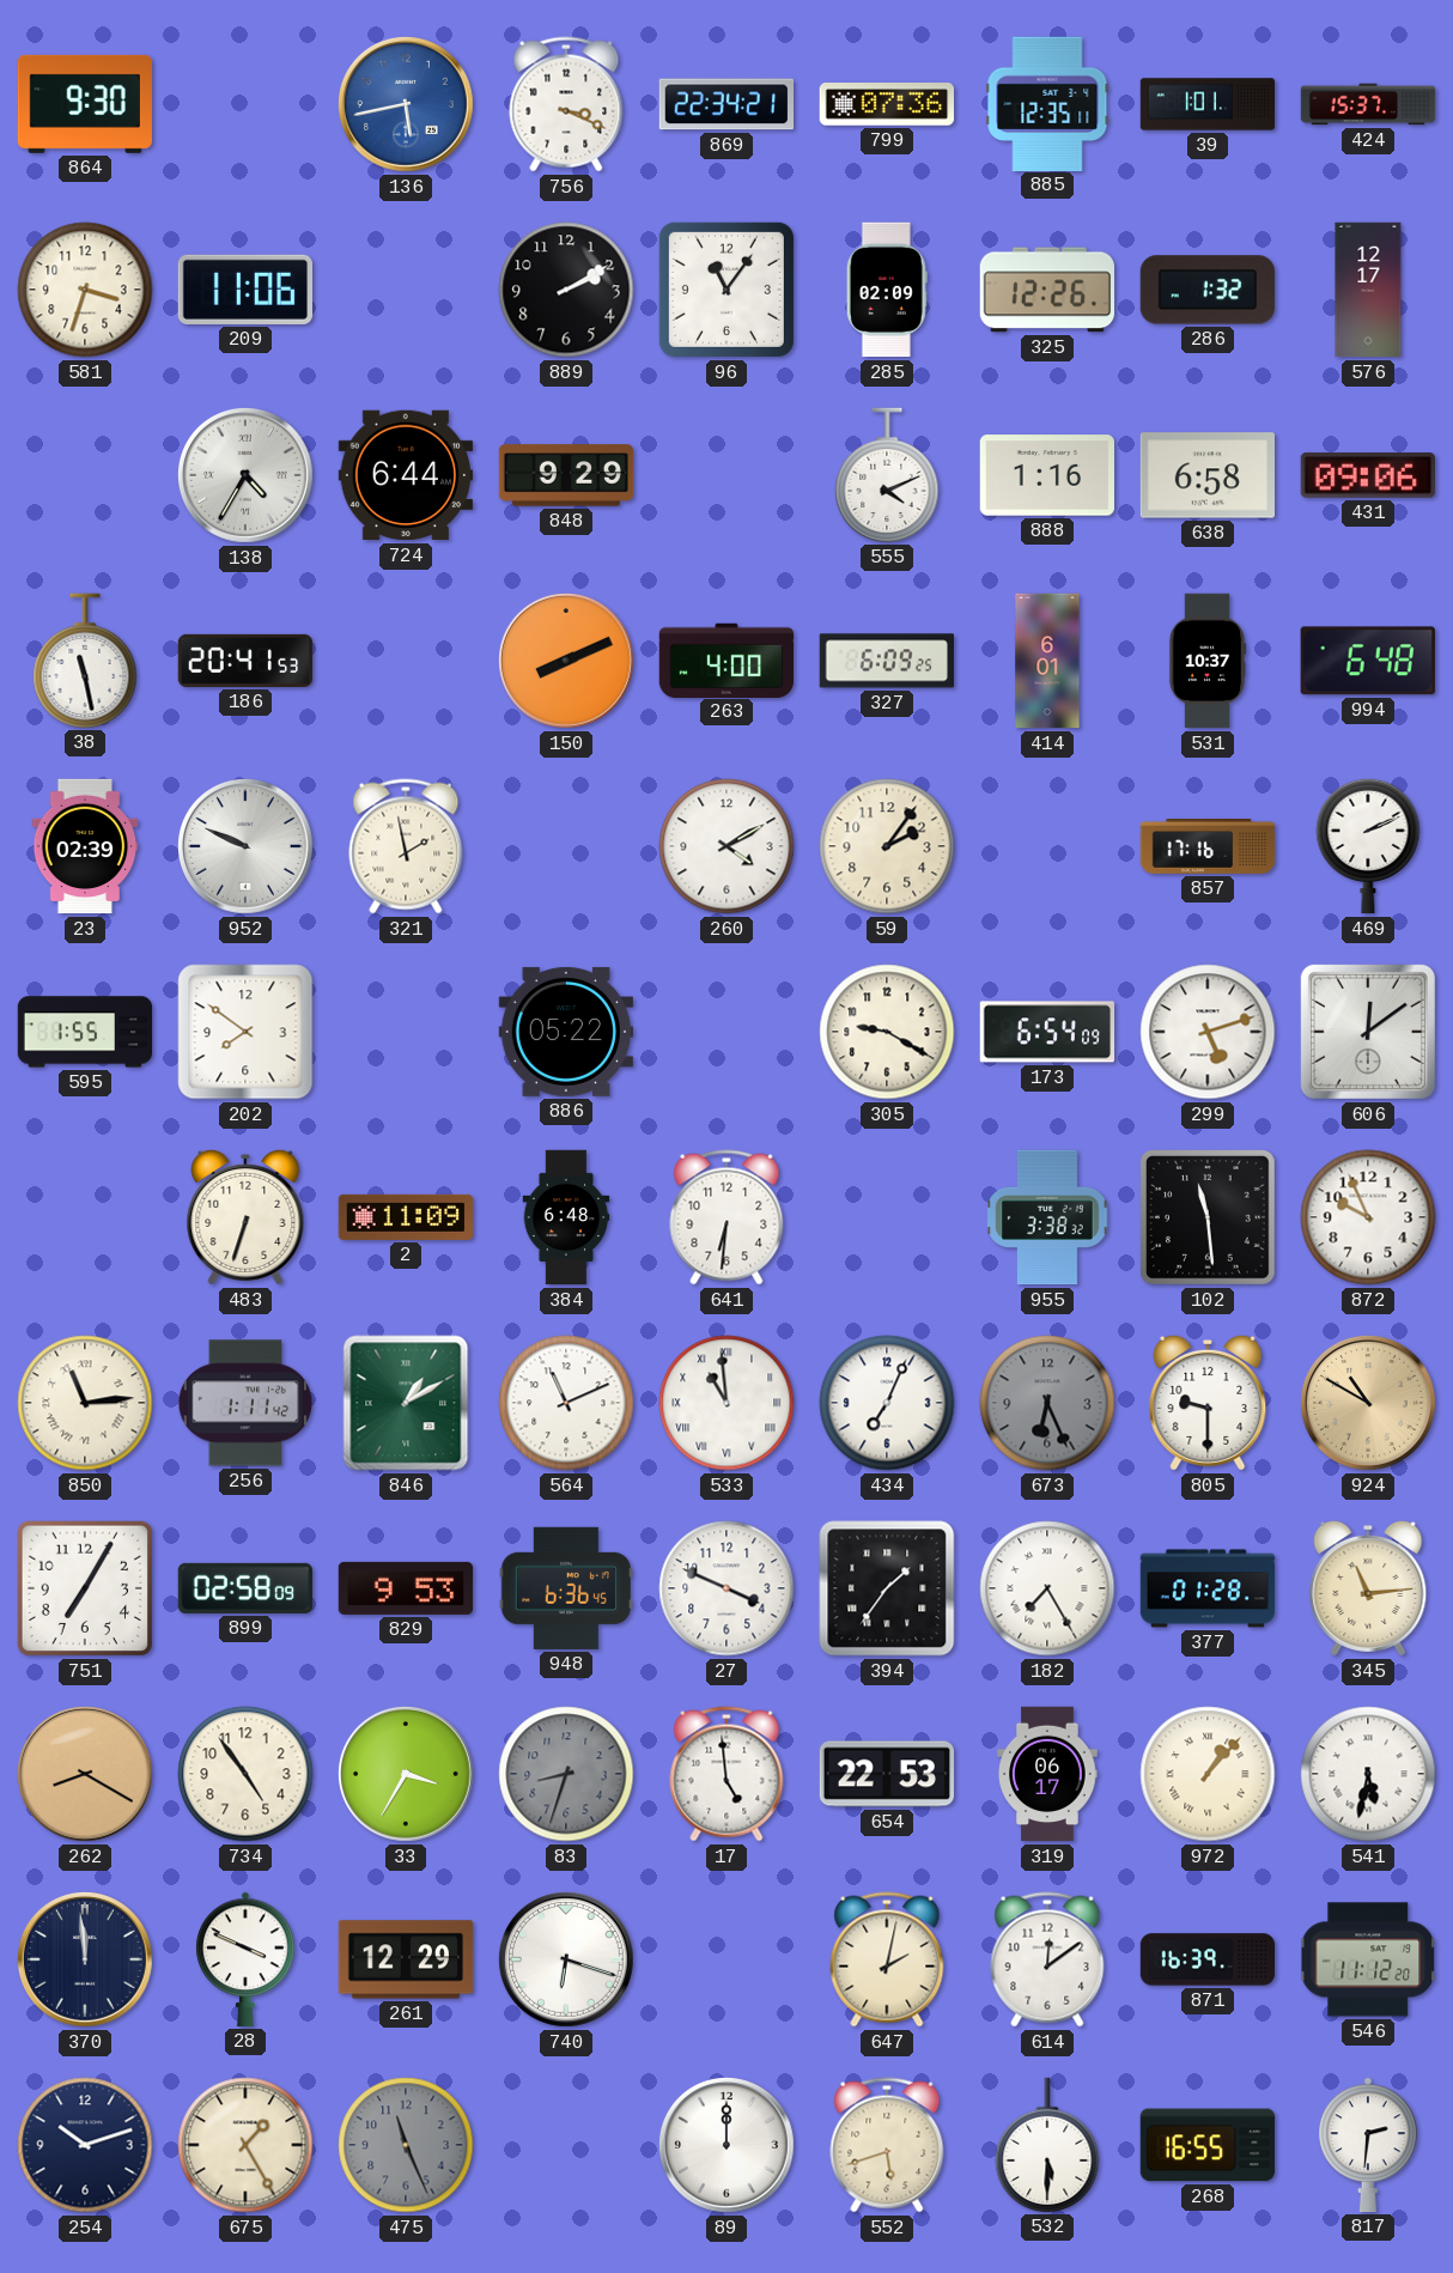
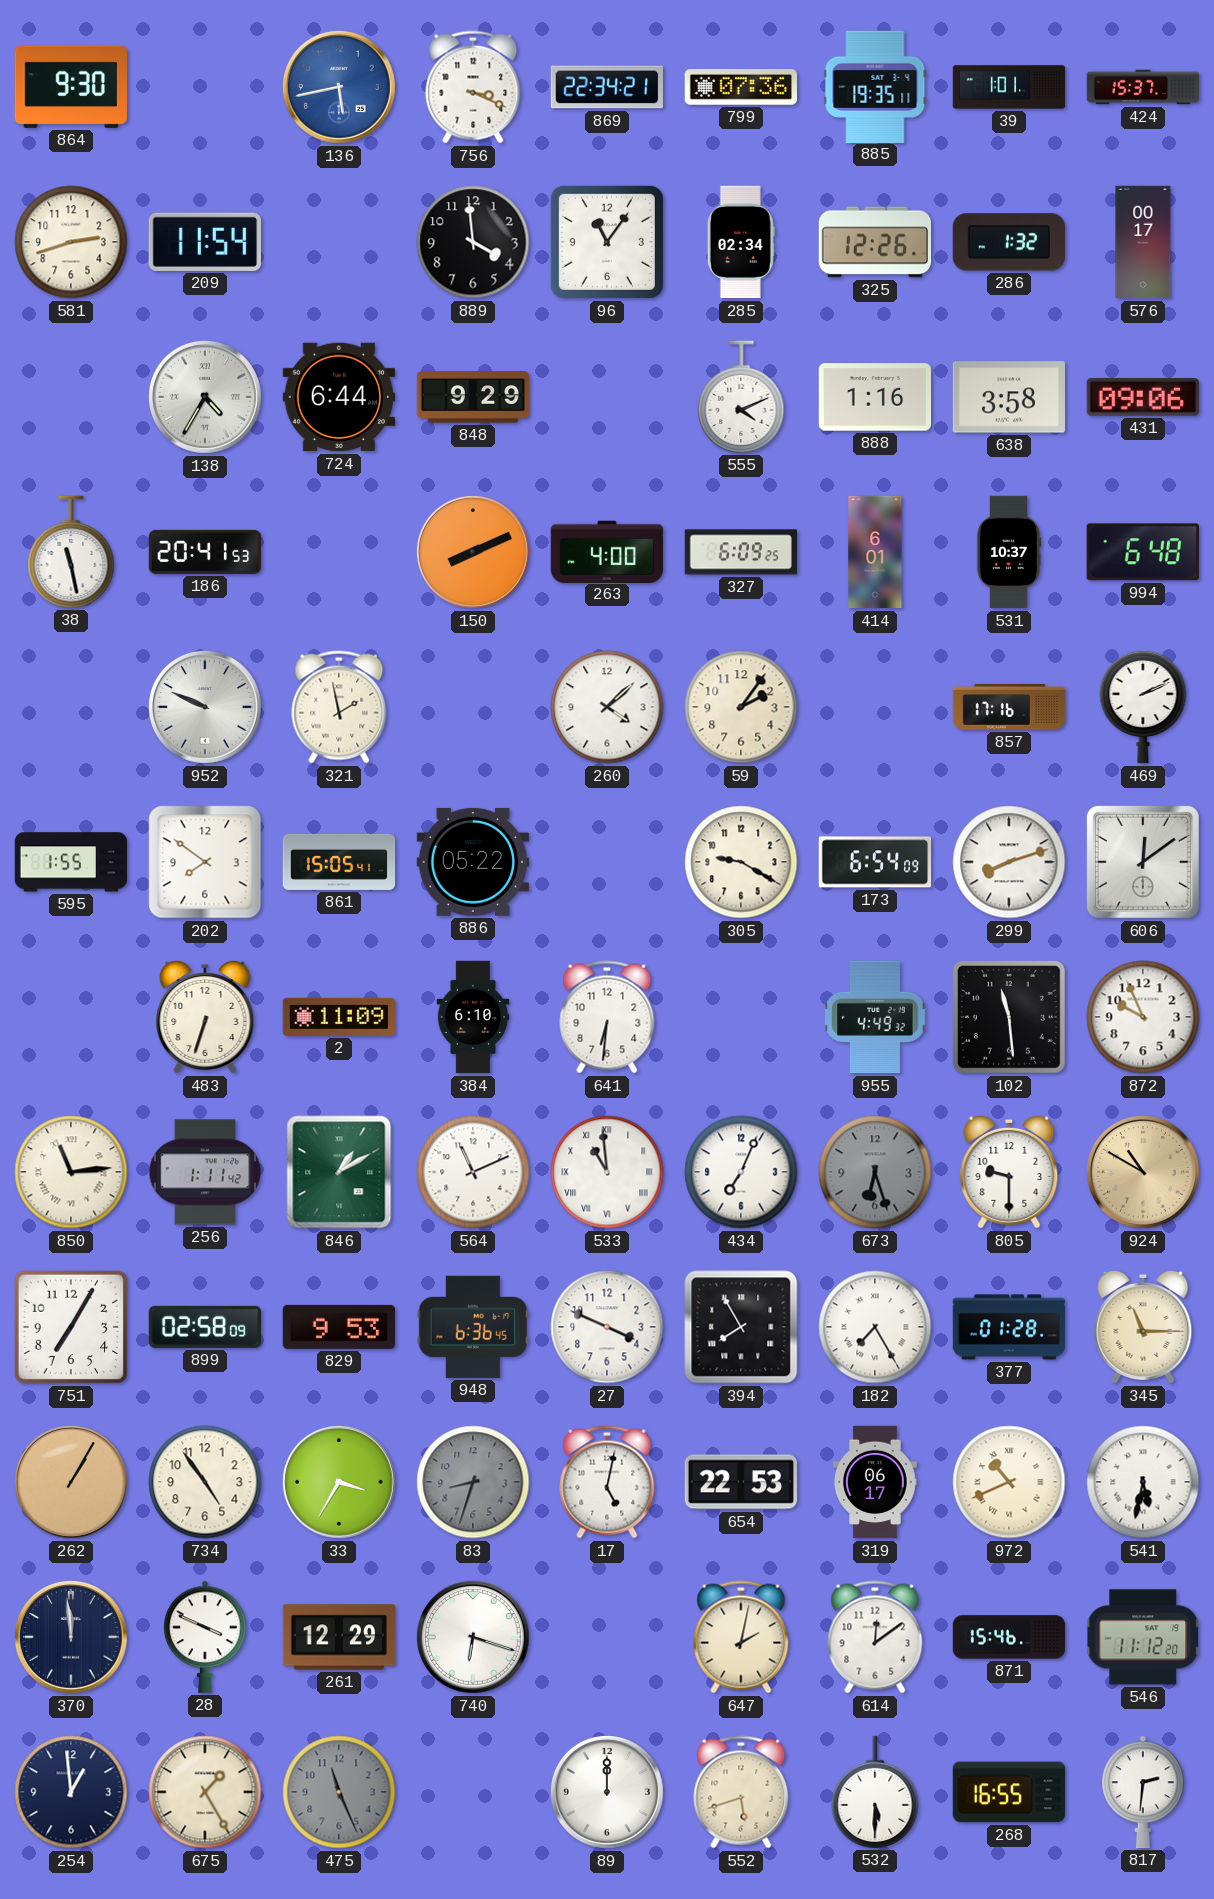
885: 12:35 -> 19:35
581: 3:33 -> 2:42
209: 11:06 -> 11:54
889: 2:10 -> 3:59
285: 02:09 -> 02:34
576: 12:17 -> 00:17
638: 6:58 -> 3:58
23: 02:39 -> none
260: 4:10 -> 4:08
861: none -> 15:05
299: 5:12 -> 8:12
384: 6:48 -> 6:10
955: 3:38 -> 4:49
673: 6:26 -> 6:27
394: 1:36 -> 7:55
345: 11:14 -> 11:15
262: 8:20 -> 1:05
17: 4:59 -> 5:02
972: 1:07 -> 10:41
871: 16:39 -> 15:46
254: 10:12 -> 12:59
